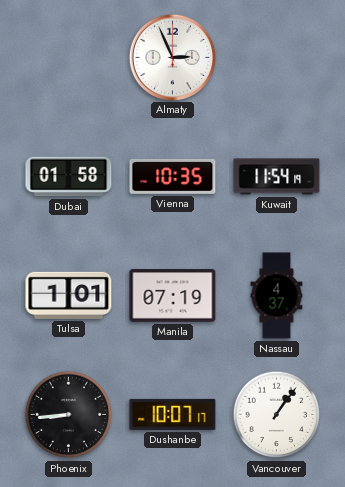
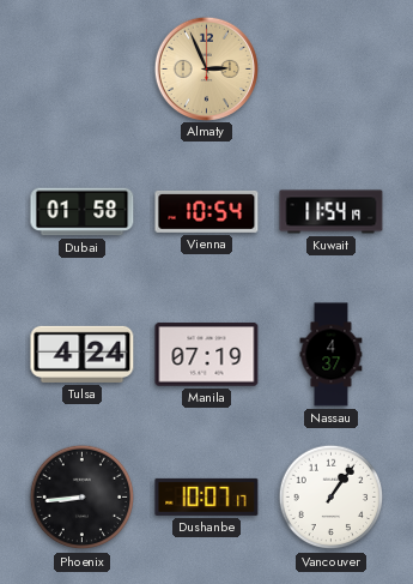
Almaty dial: white -> champagne
Vienna: 10:35 -> 10:54
Tulsa: 1:01 -> 4:24
